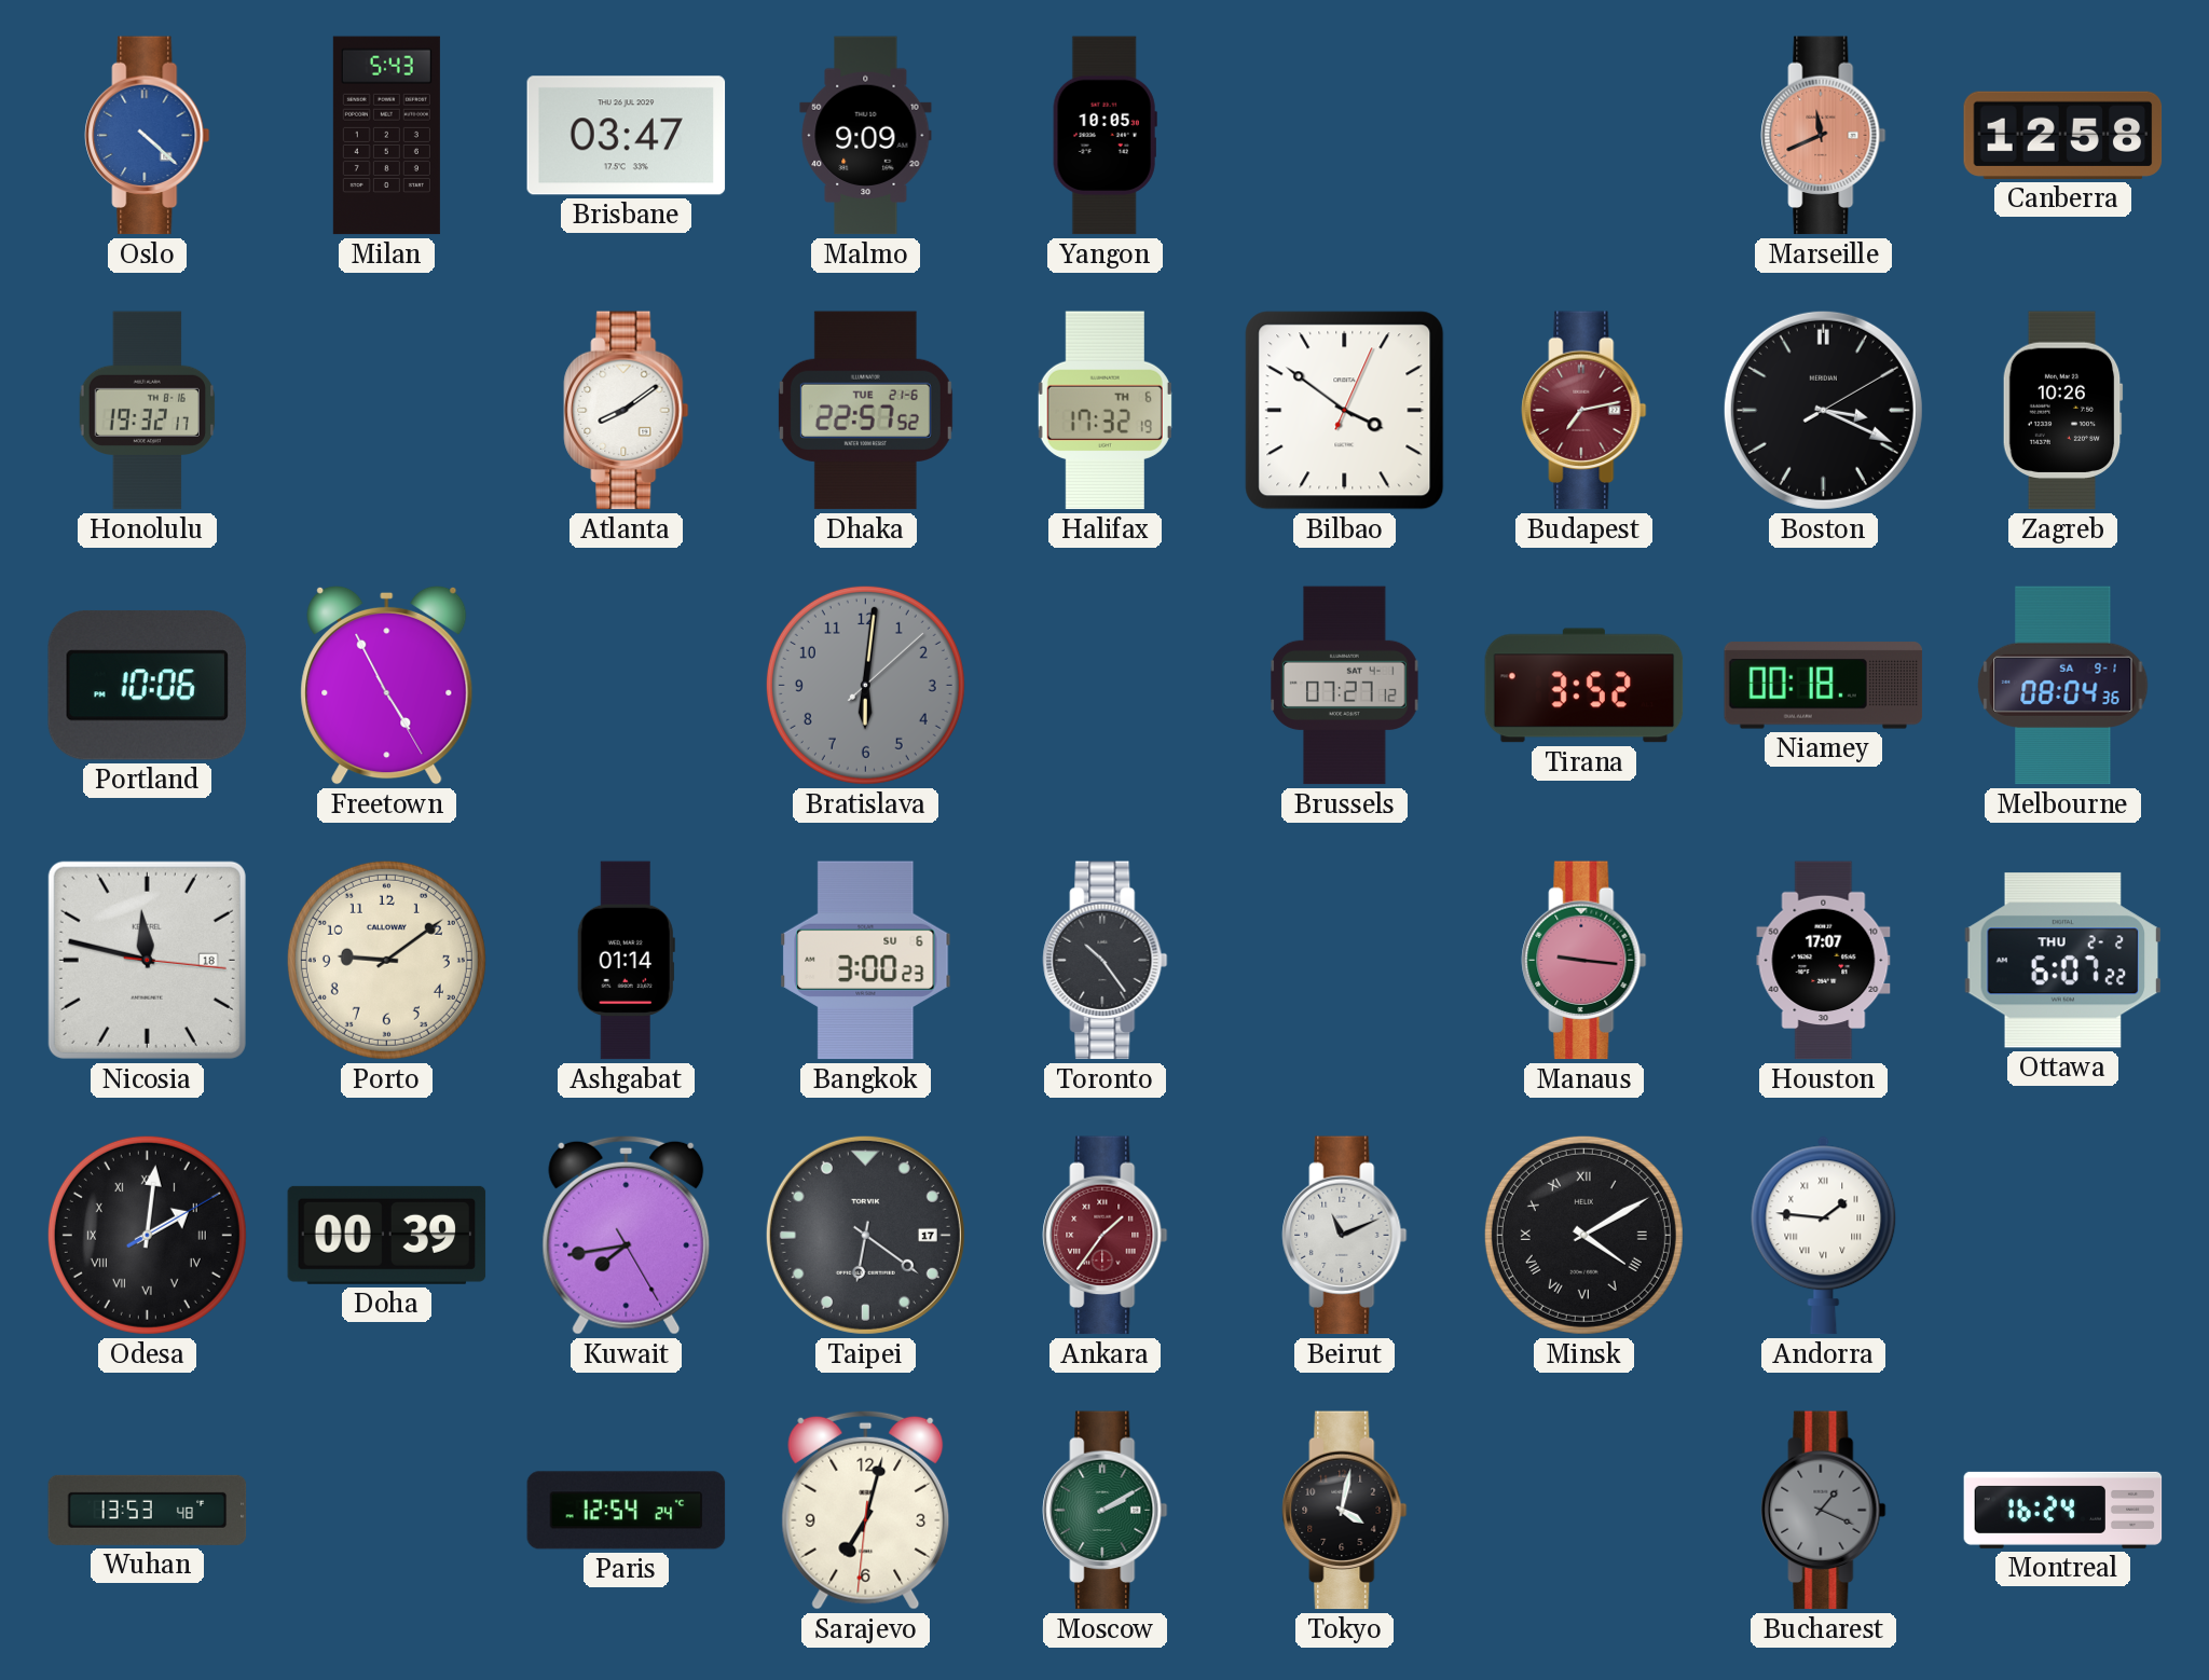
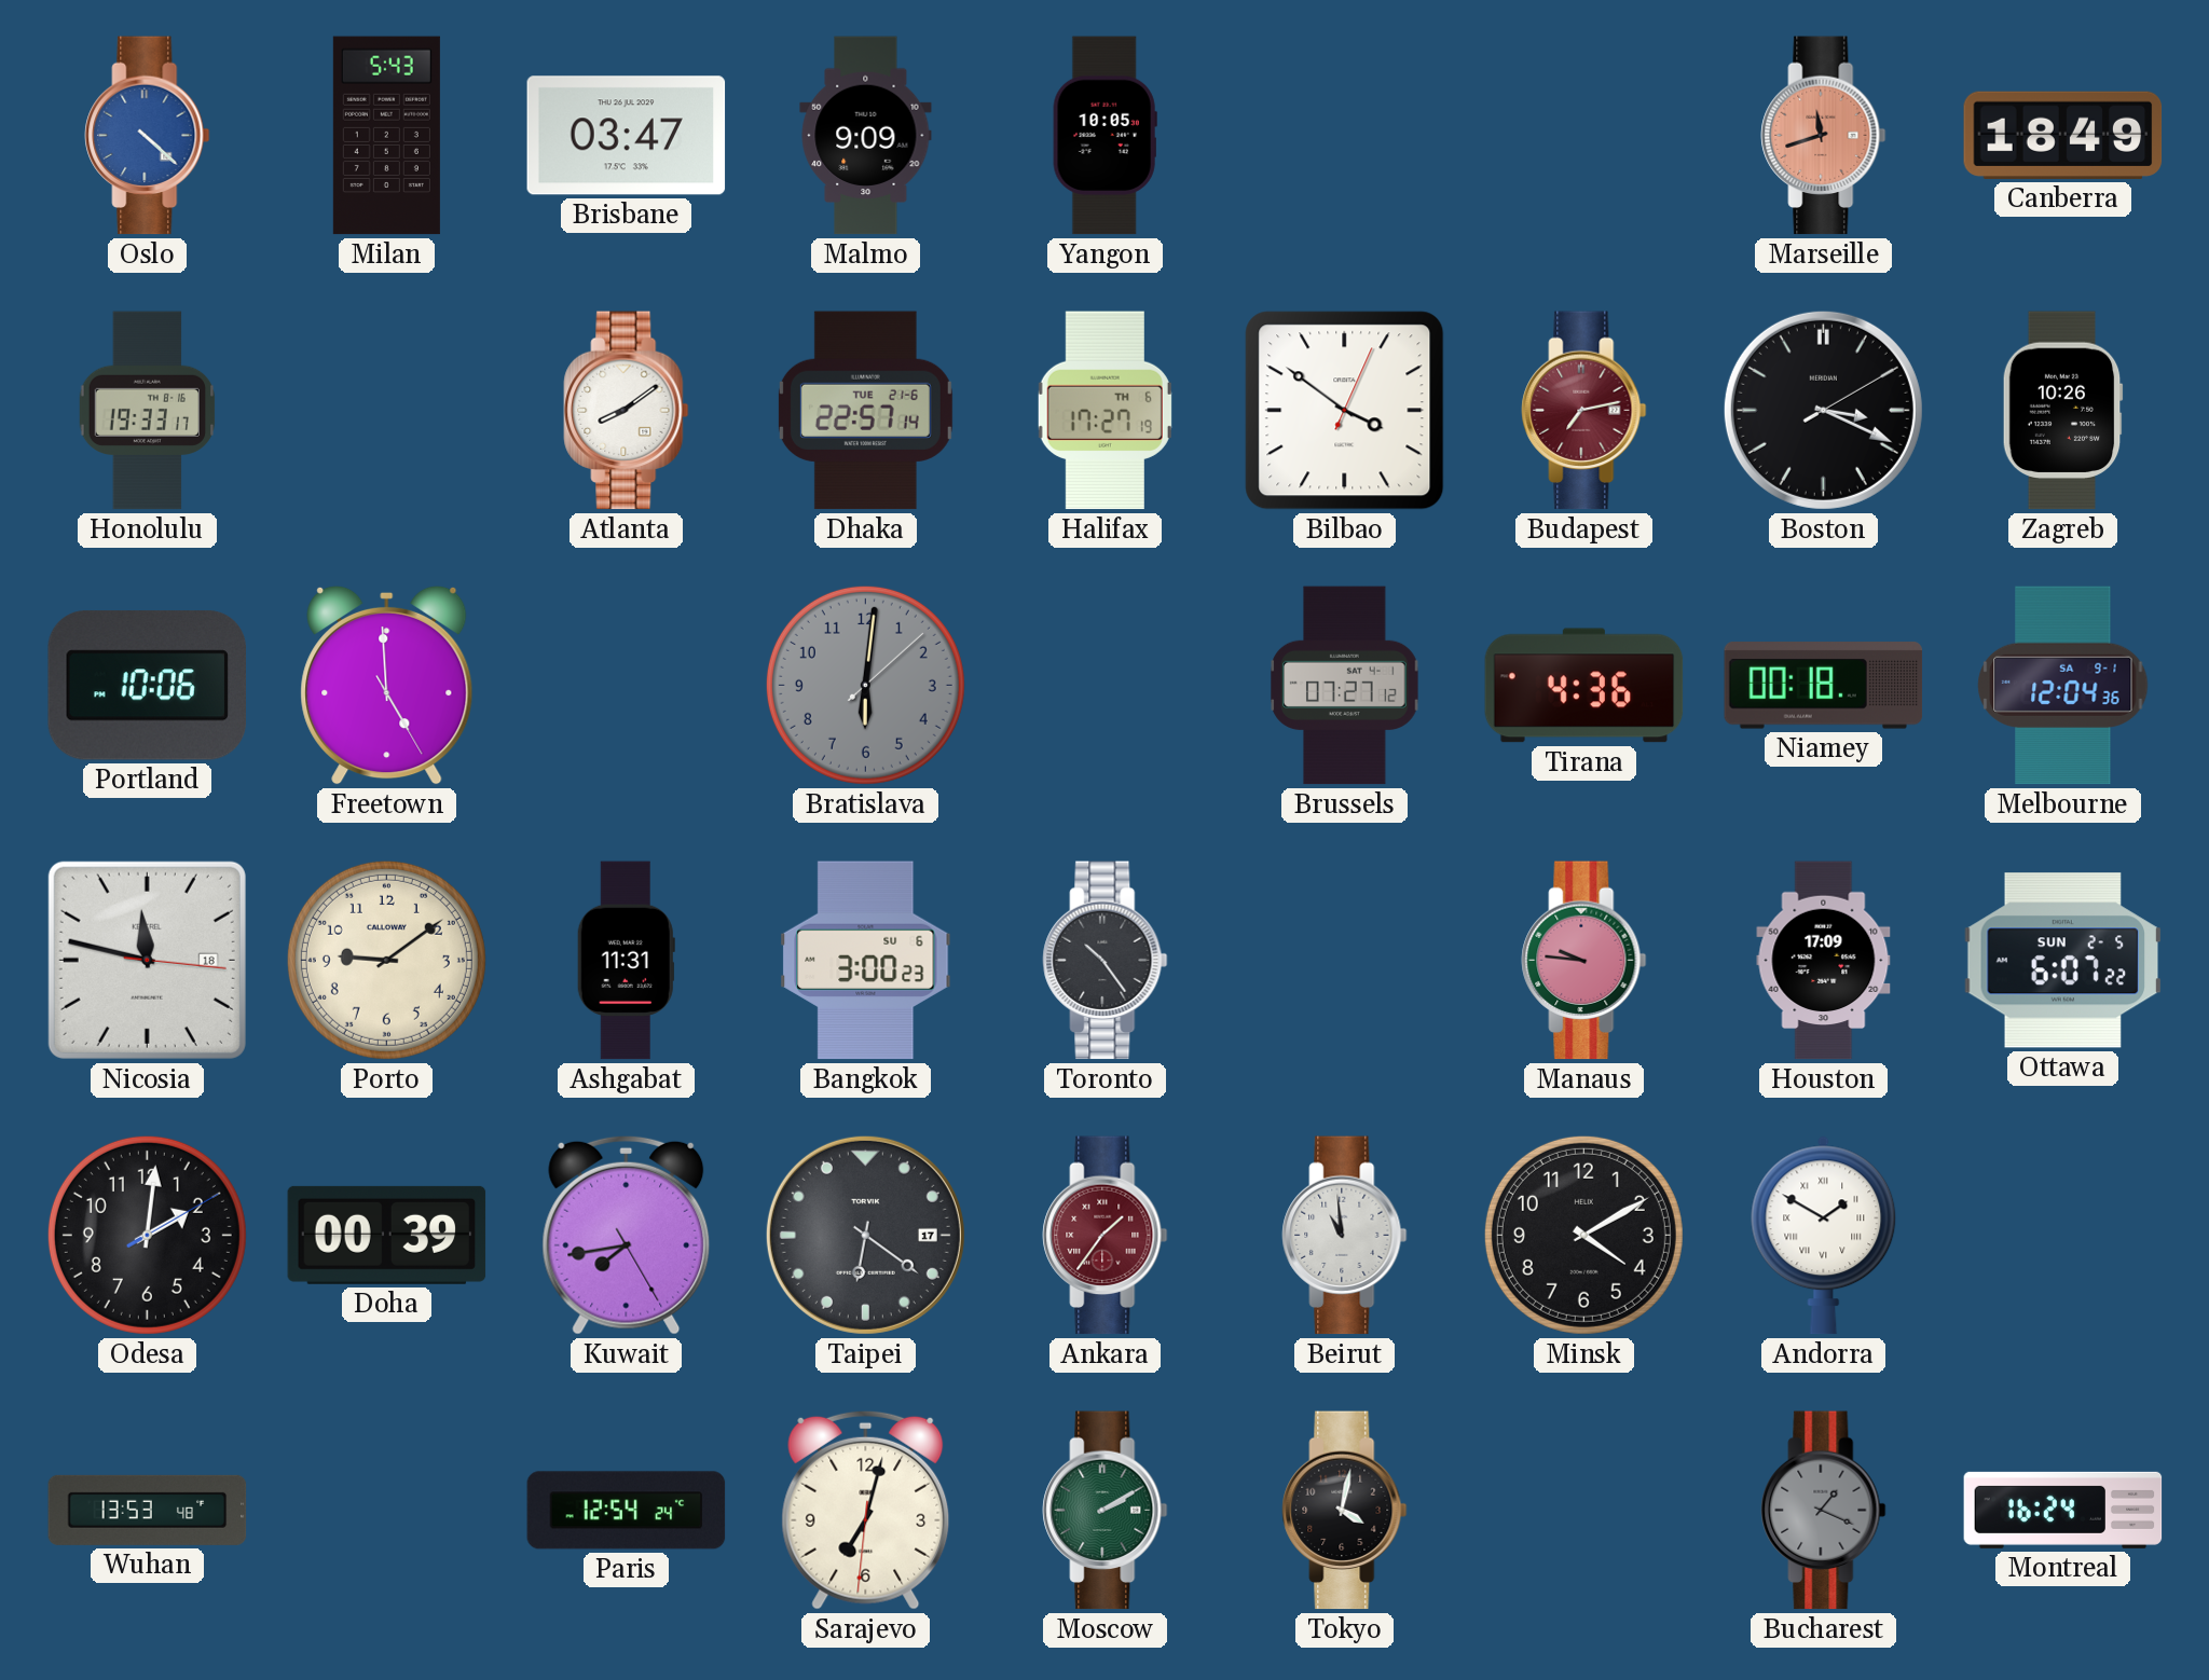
Marseille: 11:41 -> 11:42
Canberra: 12:58 -> 18:49
Honolulu: 19:32 -> 19:33
Dhaka: 22:57:52 -> 22:57:14
Halifax: 17:32 -> 17:27
Freetown: 4:55 -> 4:59
Tirana: 3:52 -> 4:36
Melbourne: 08:04 -> 12:04
Ashgabat: 01:14 -> 11:31
Manaus: 9:16 -> 9:46
Houston: 17:07 -> 17:09
Ottawa date: THU 2-2 -> SUN 2-5
Odesa numerals: Roman -> Arabic
Beirut: 11:11 -> 10:59
Minsk numerals: Roman -> Arabic
Andorra: 1:46 -> 1:50
